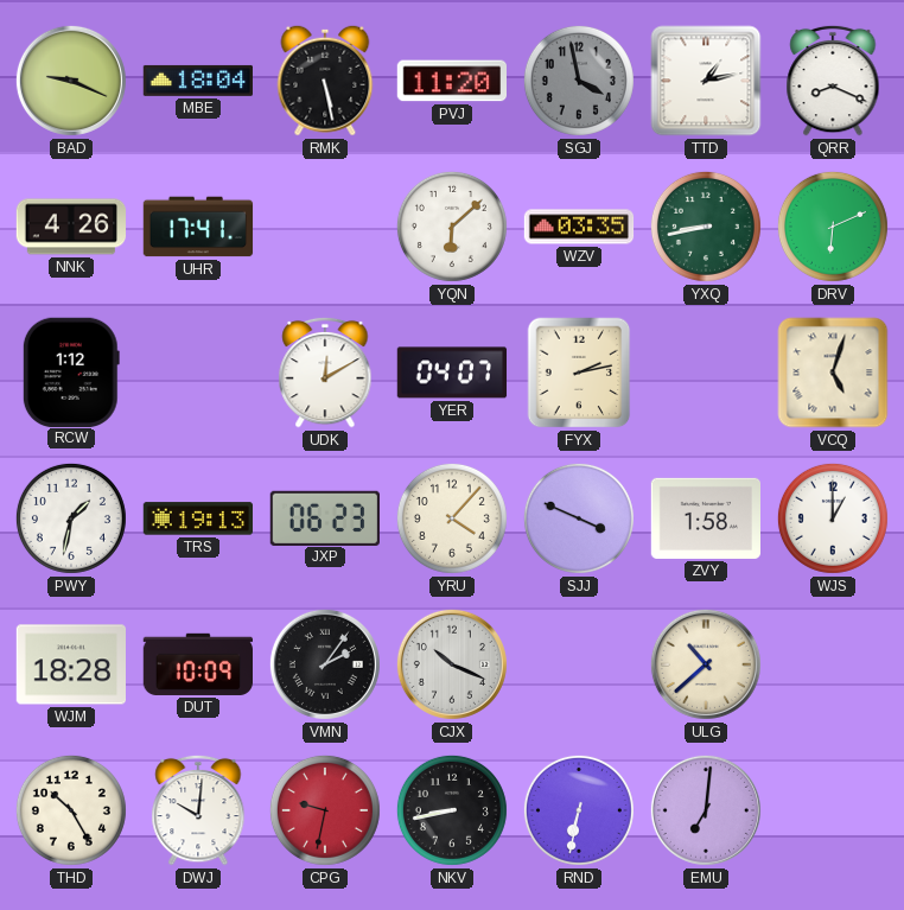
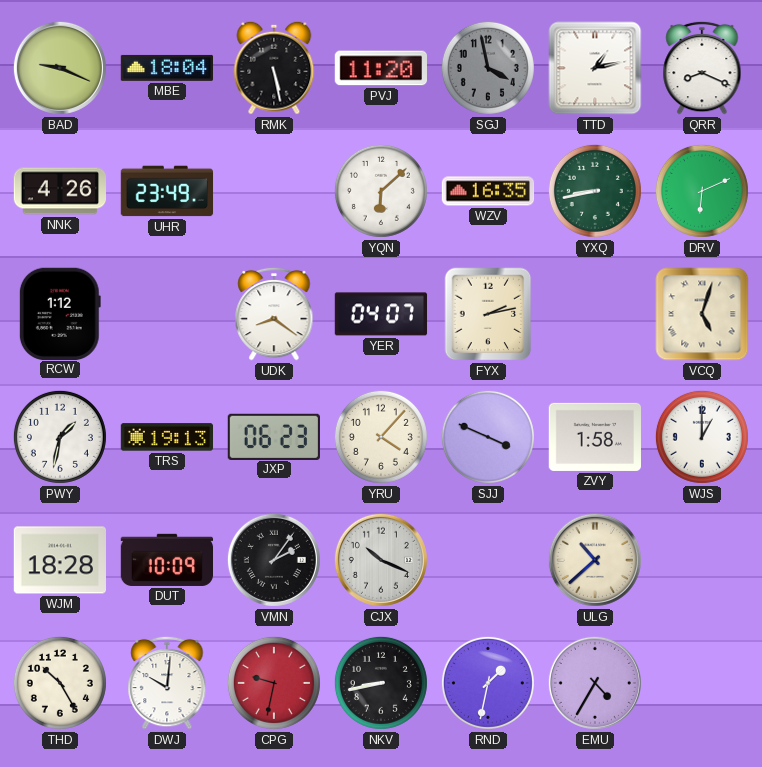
UHR: 17:41 -> 23:49
WZV: 03:35 -> 16:35
UDK: 12:10 -> 8:21
RND: 6:32 -> 1:32
EMU: 7:01 -> 4:35
